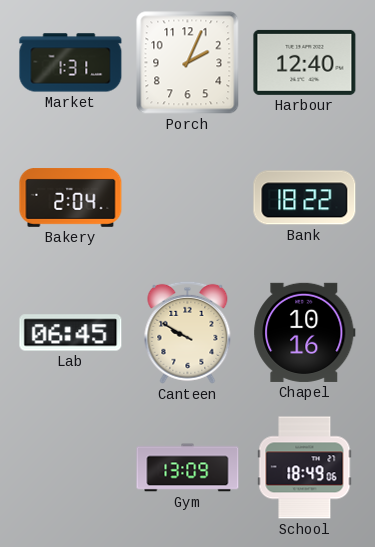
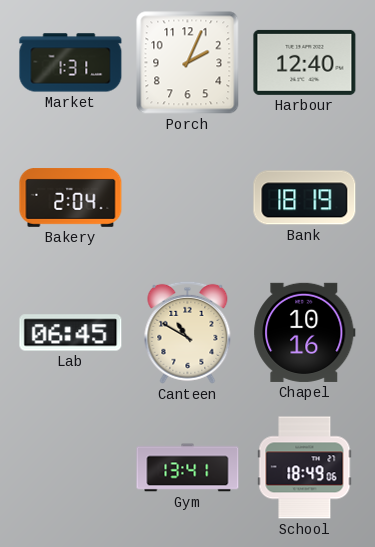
Bank: 18:22 -> 18:19
Canteen: 9:50 -> 10:50
Gym: 13:09 -> 13:41
